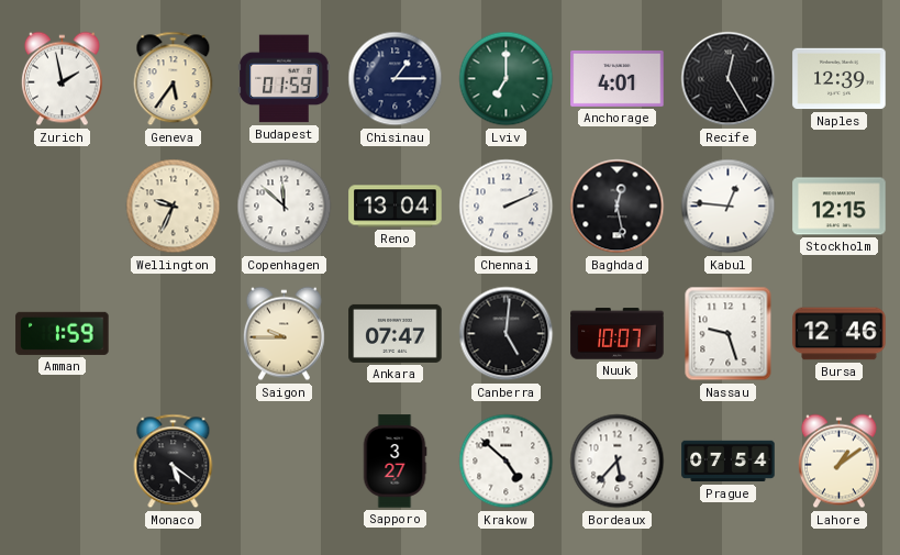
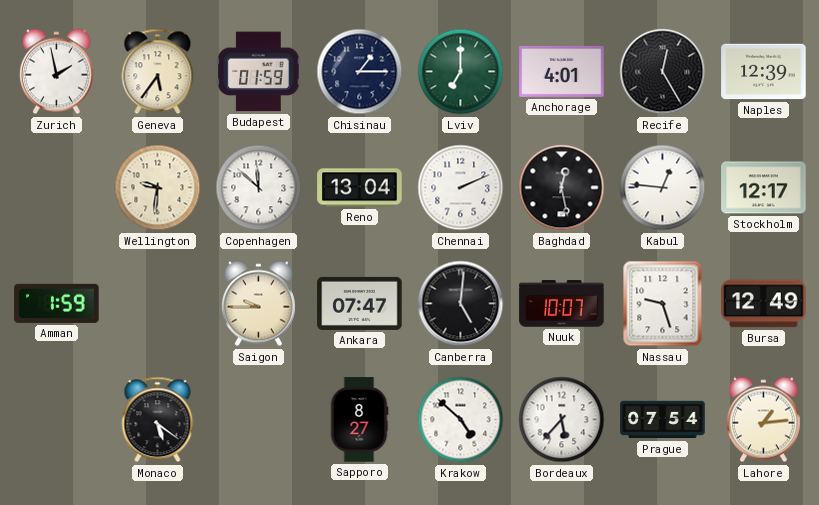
Wellington: 9:34 -> 9:31
Stockholm: 12:15 -> 12:17
Bursa: 12:46 -> 12:49
Sapporo: 3:27 -> 8:27
Lahore: 1:09 -> 1:14
